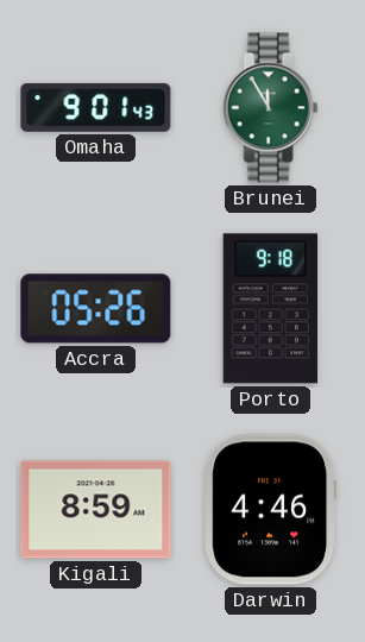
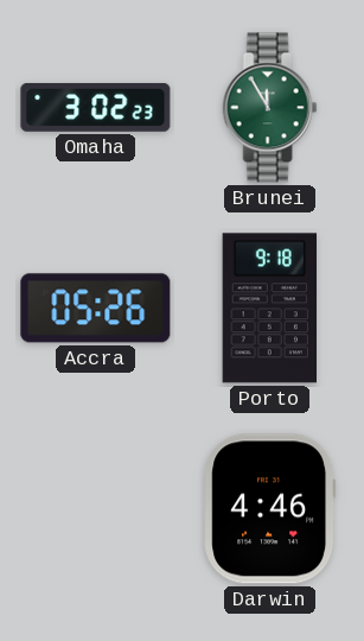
Omaha: 9:01 -> 3:02
Kigali: 8:59 -> none
